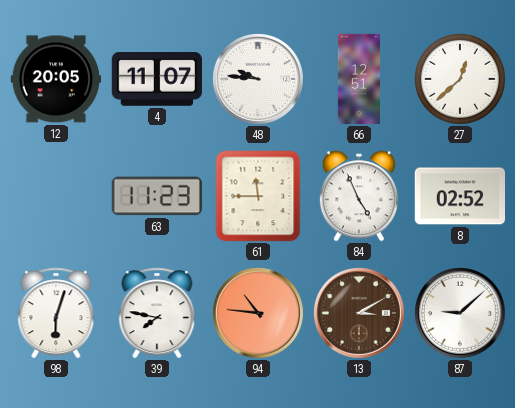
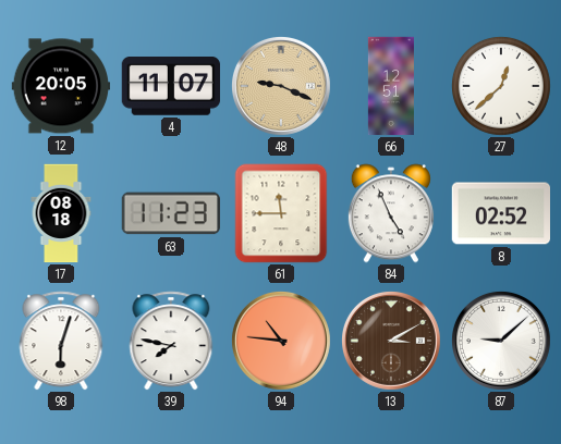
48: 9:46 -> 9:19
48 dial: white -> champagne
17: none -> 08:18
